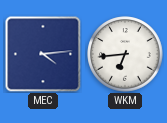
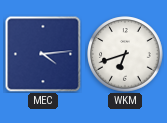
WKM: 6:44 -> 6:42
